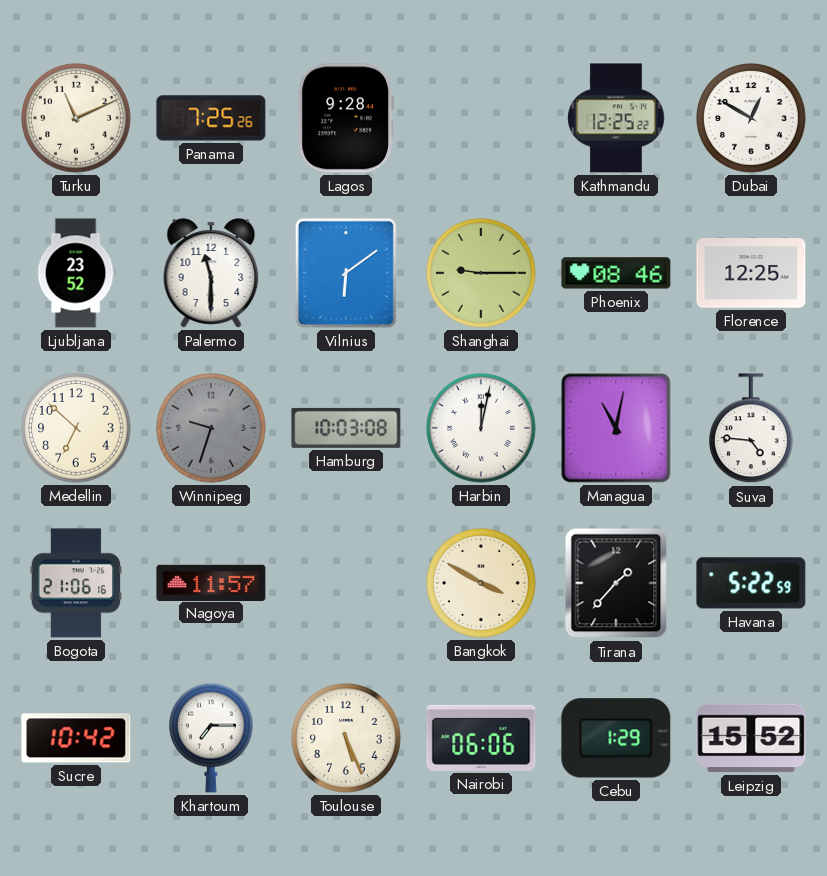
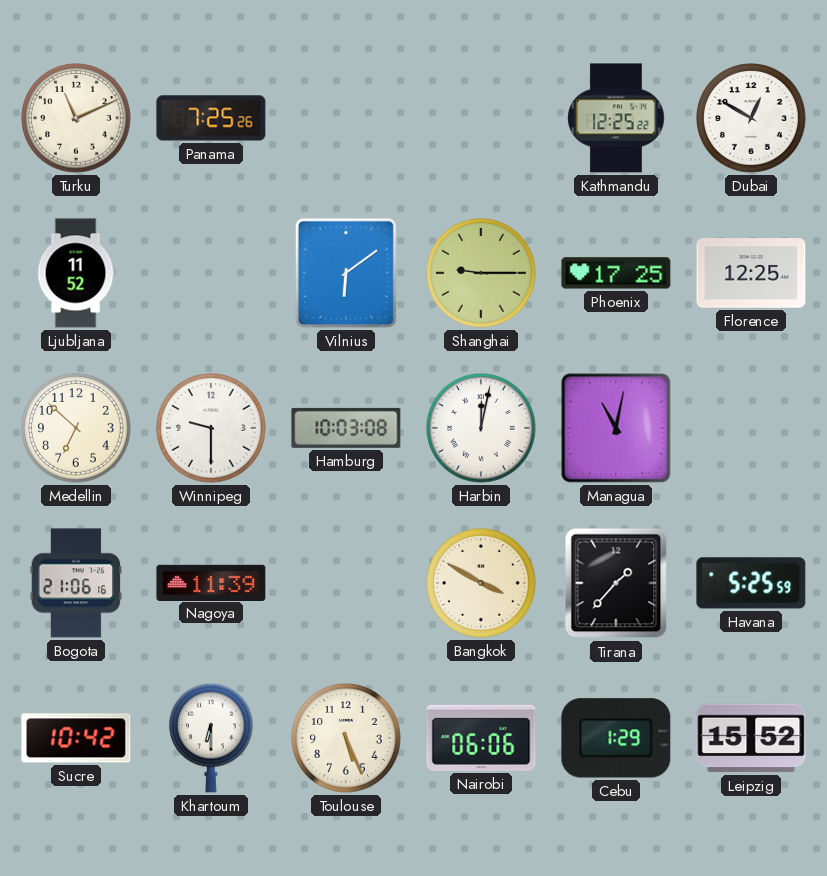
Lagos: 9:28 -> none
Ljubljana: 23:52 -> 11:52
Palermo: 11:30 -> none
Phoenix: 08:46 -> 17:25
Winnipeg: 9:33 -> 9:30
Winnipeg dial: grey -> white
Suva: 4:46 -> none
Nagoya: 11:57 -> 11:39
Havana: 5:22 -> 5:25
Khartoum: 7:15 -> 6:30
